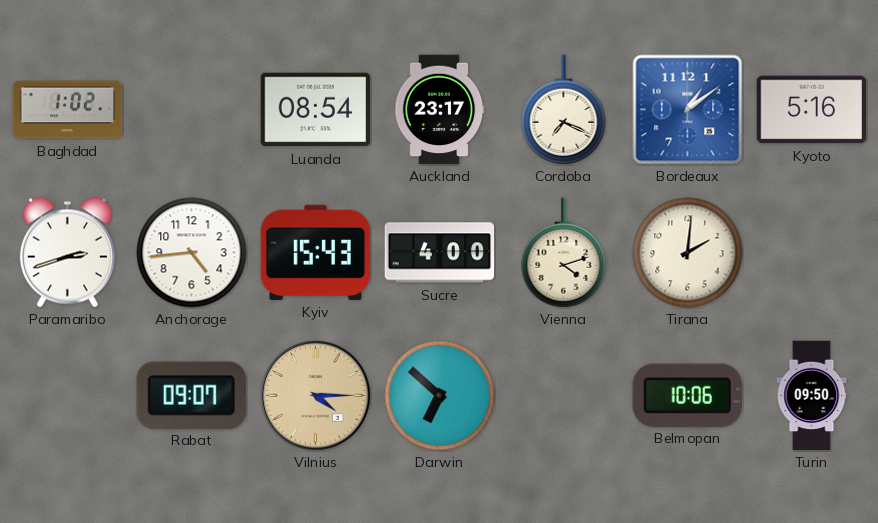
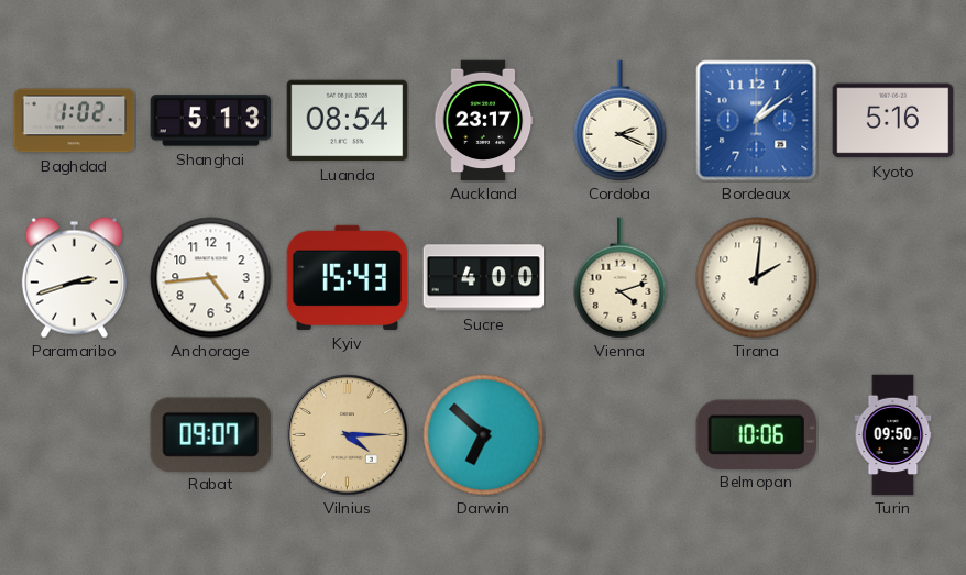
Shanghai: none -> 5:13
Cordoba: 7:19 -> 2:19
